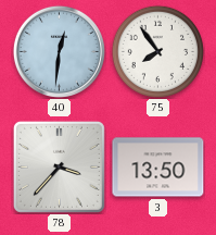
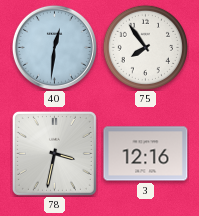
78: 3:37 -> 3:32
3: 13:50 -> 12:16
